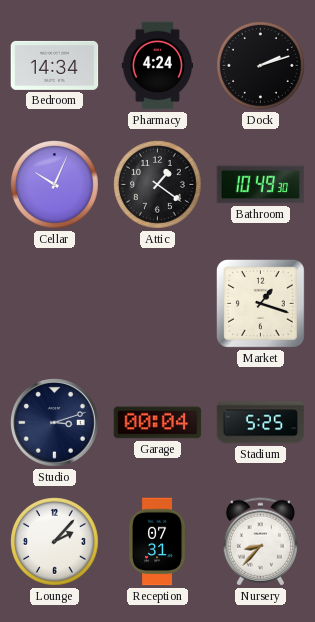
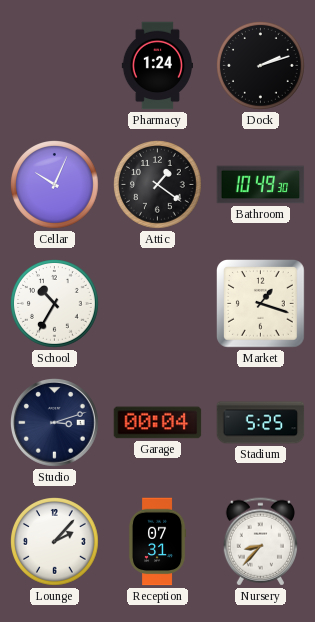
Bedroom: 14:34 -> none
Pharmacy: 4:24 -> 1:24
School: none -> 10:35
